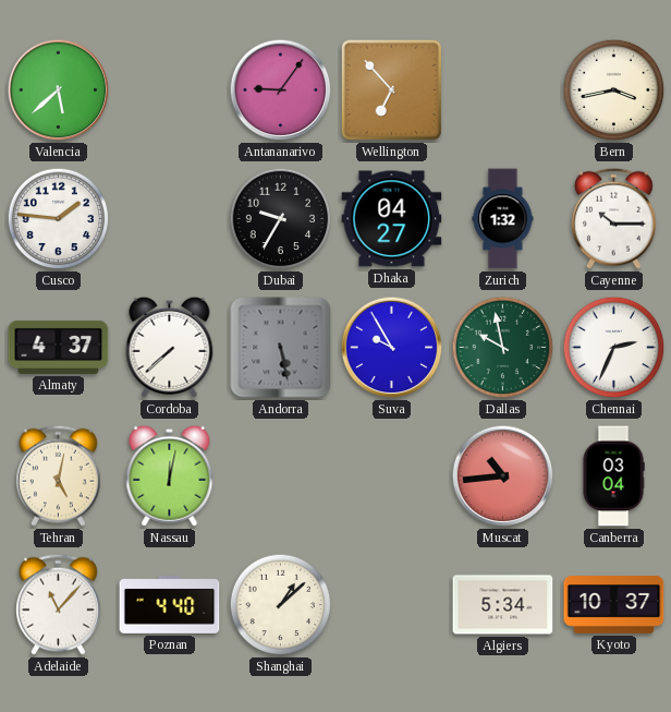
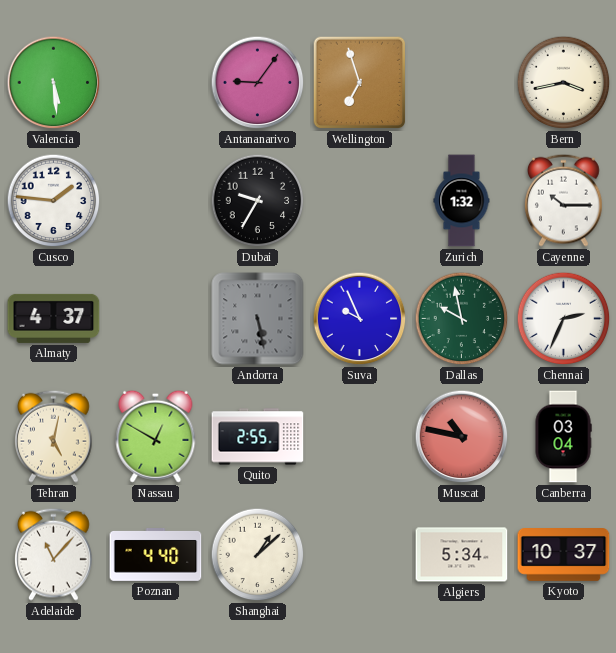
Valencia: 5:38 -> 5:29
Wellington: 6:53 -> 6:57
Dhaka: 04:27 -> none
Cordoba: 7:38 -> none
Suva: 9:55 -> 9:56
Nassau: 12:02 -> 12:50
Quito: none -> 2:55
Muscat: 10:44 -> 10:47
